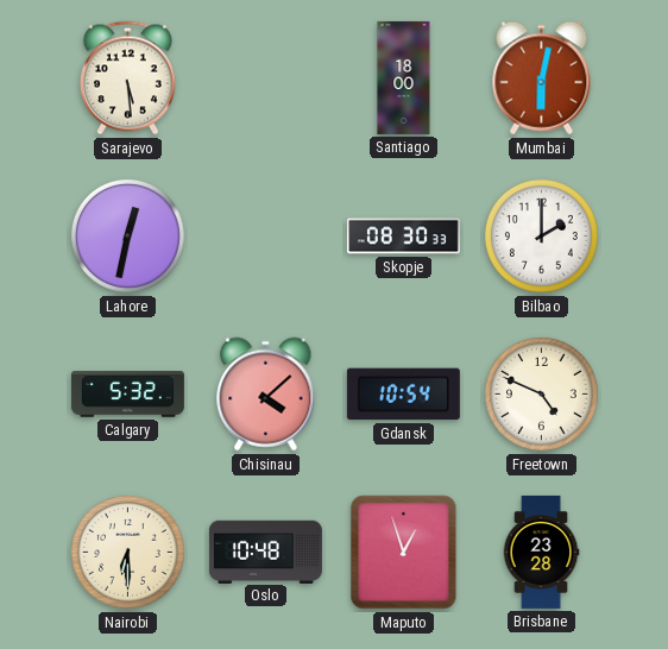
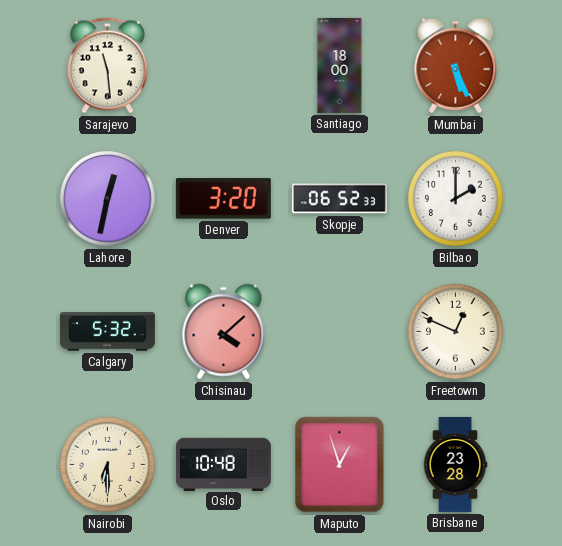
Sarajevo: 5:29 -> 11:29
Mumbai: 6:02 -> 5:26
Denver: none -> 3:20
Skopje: 08:30 -> 06:52
Gdansk: 10:54 -> none
Freetown: 4:49 -> 12:49
